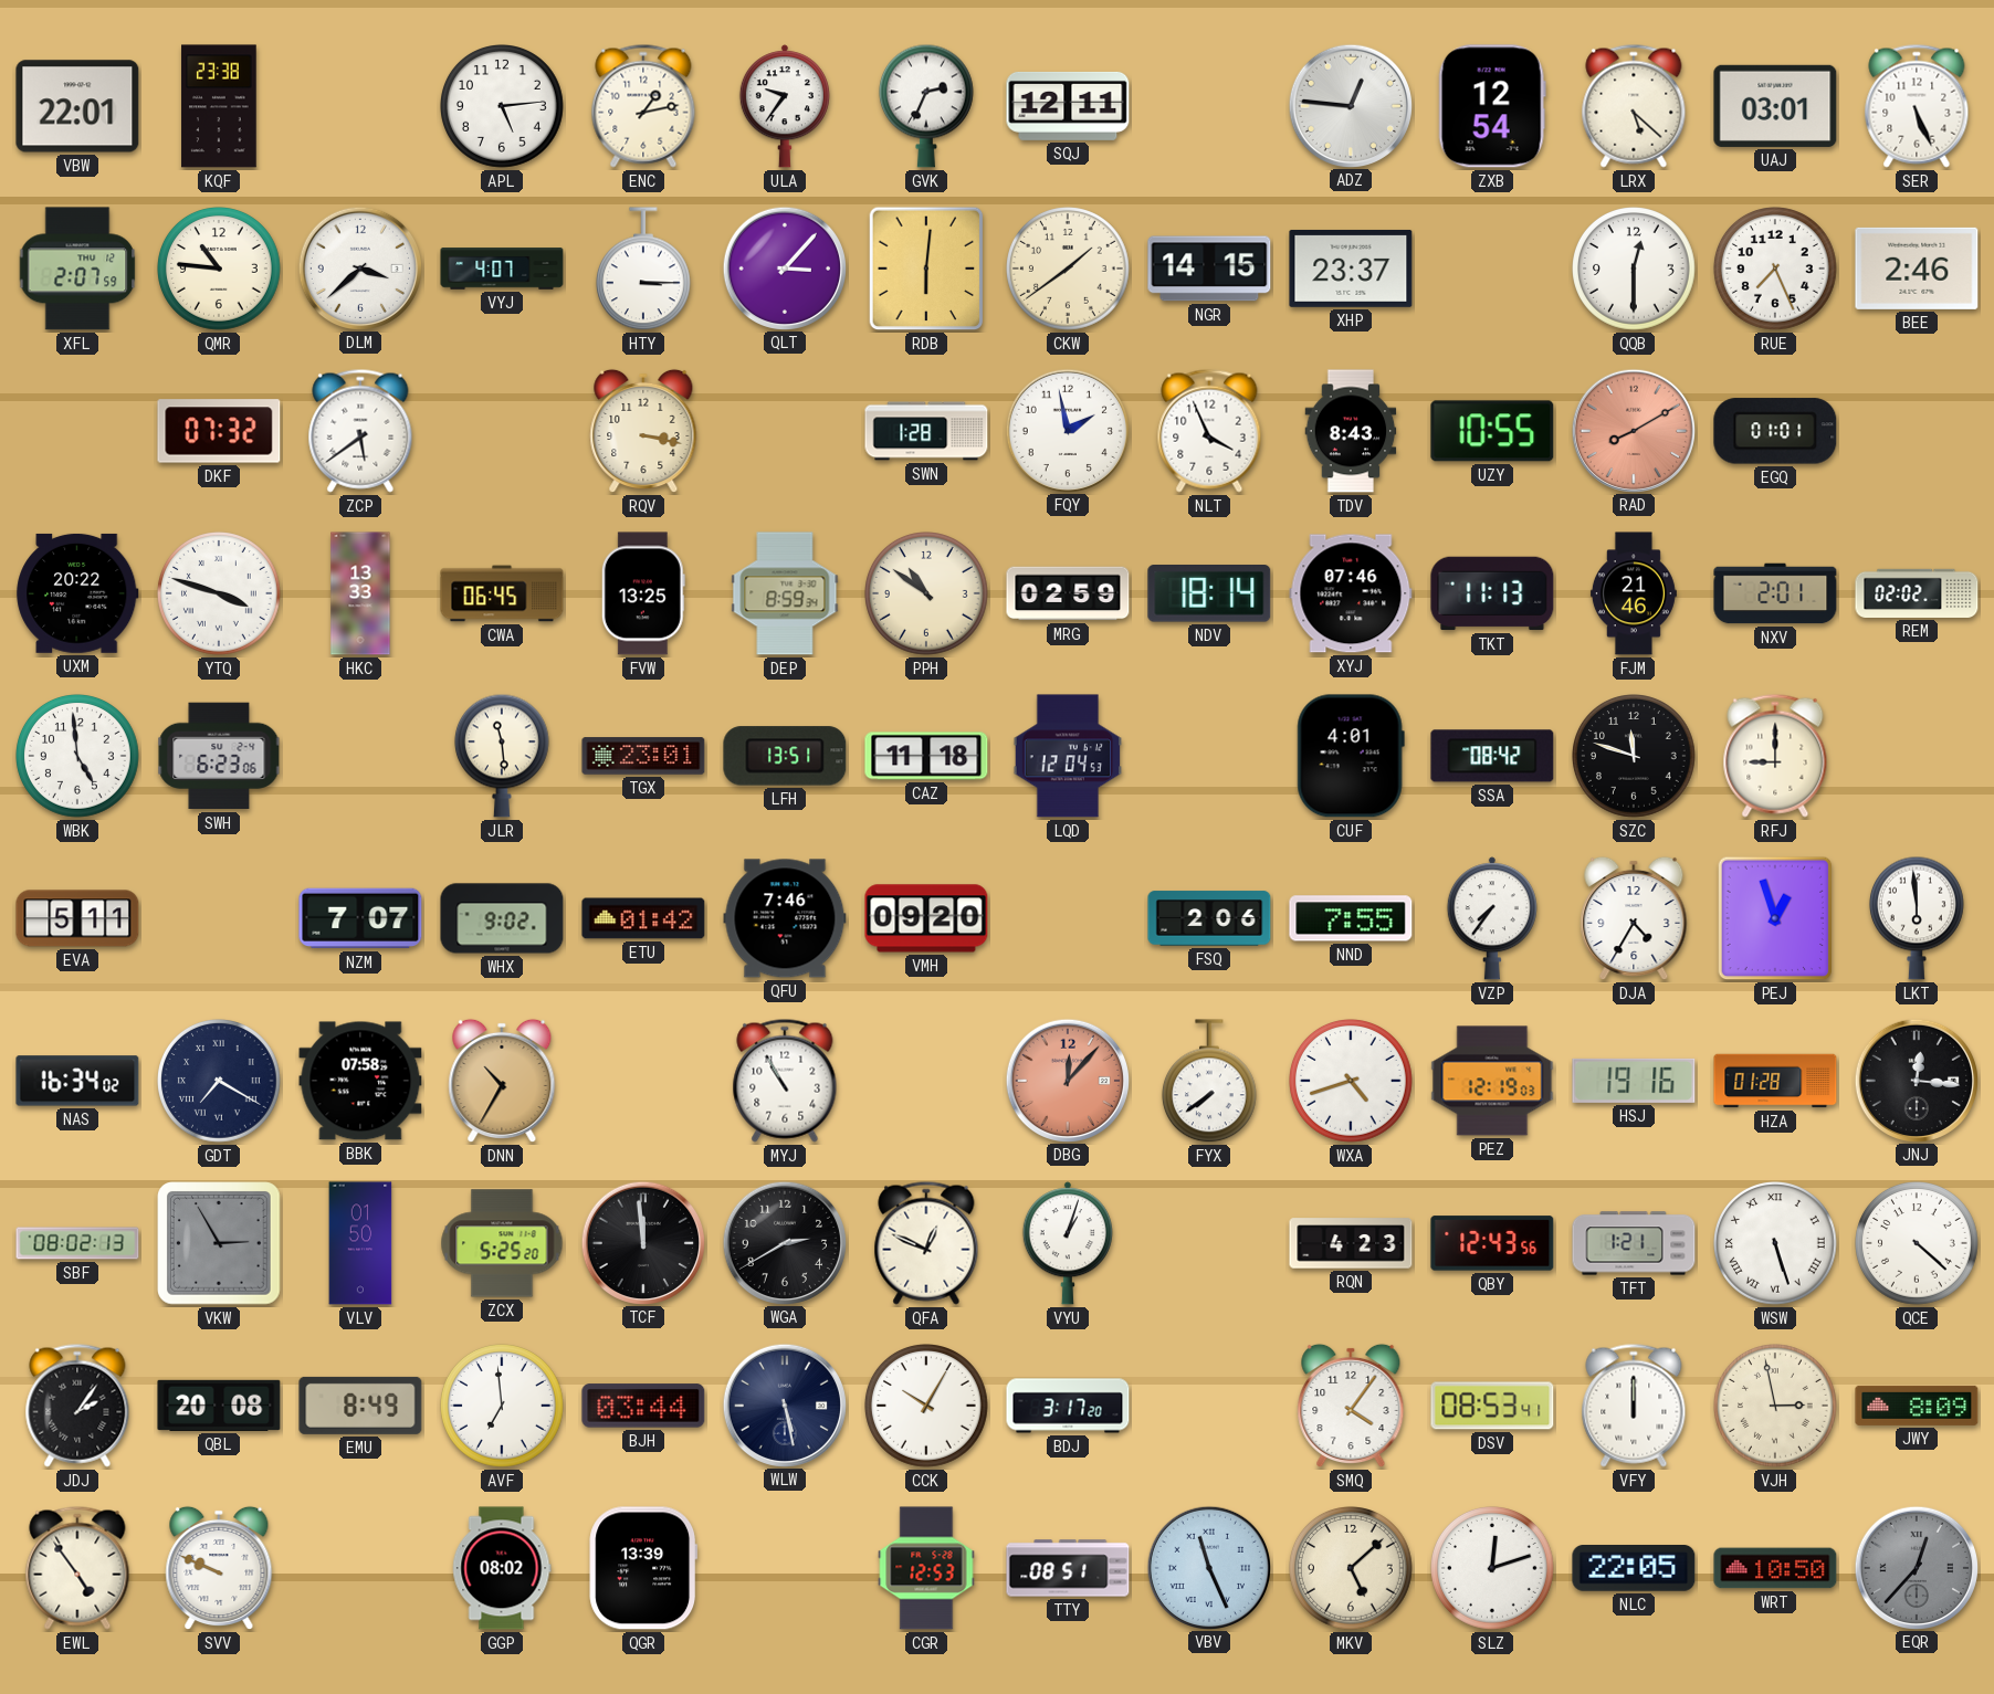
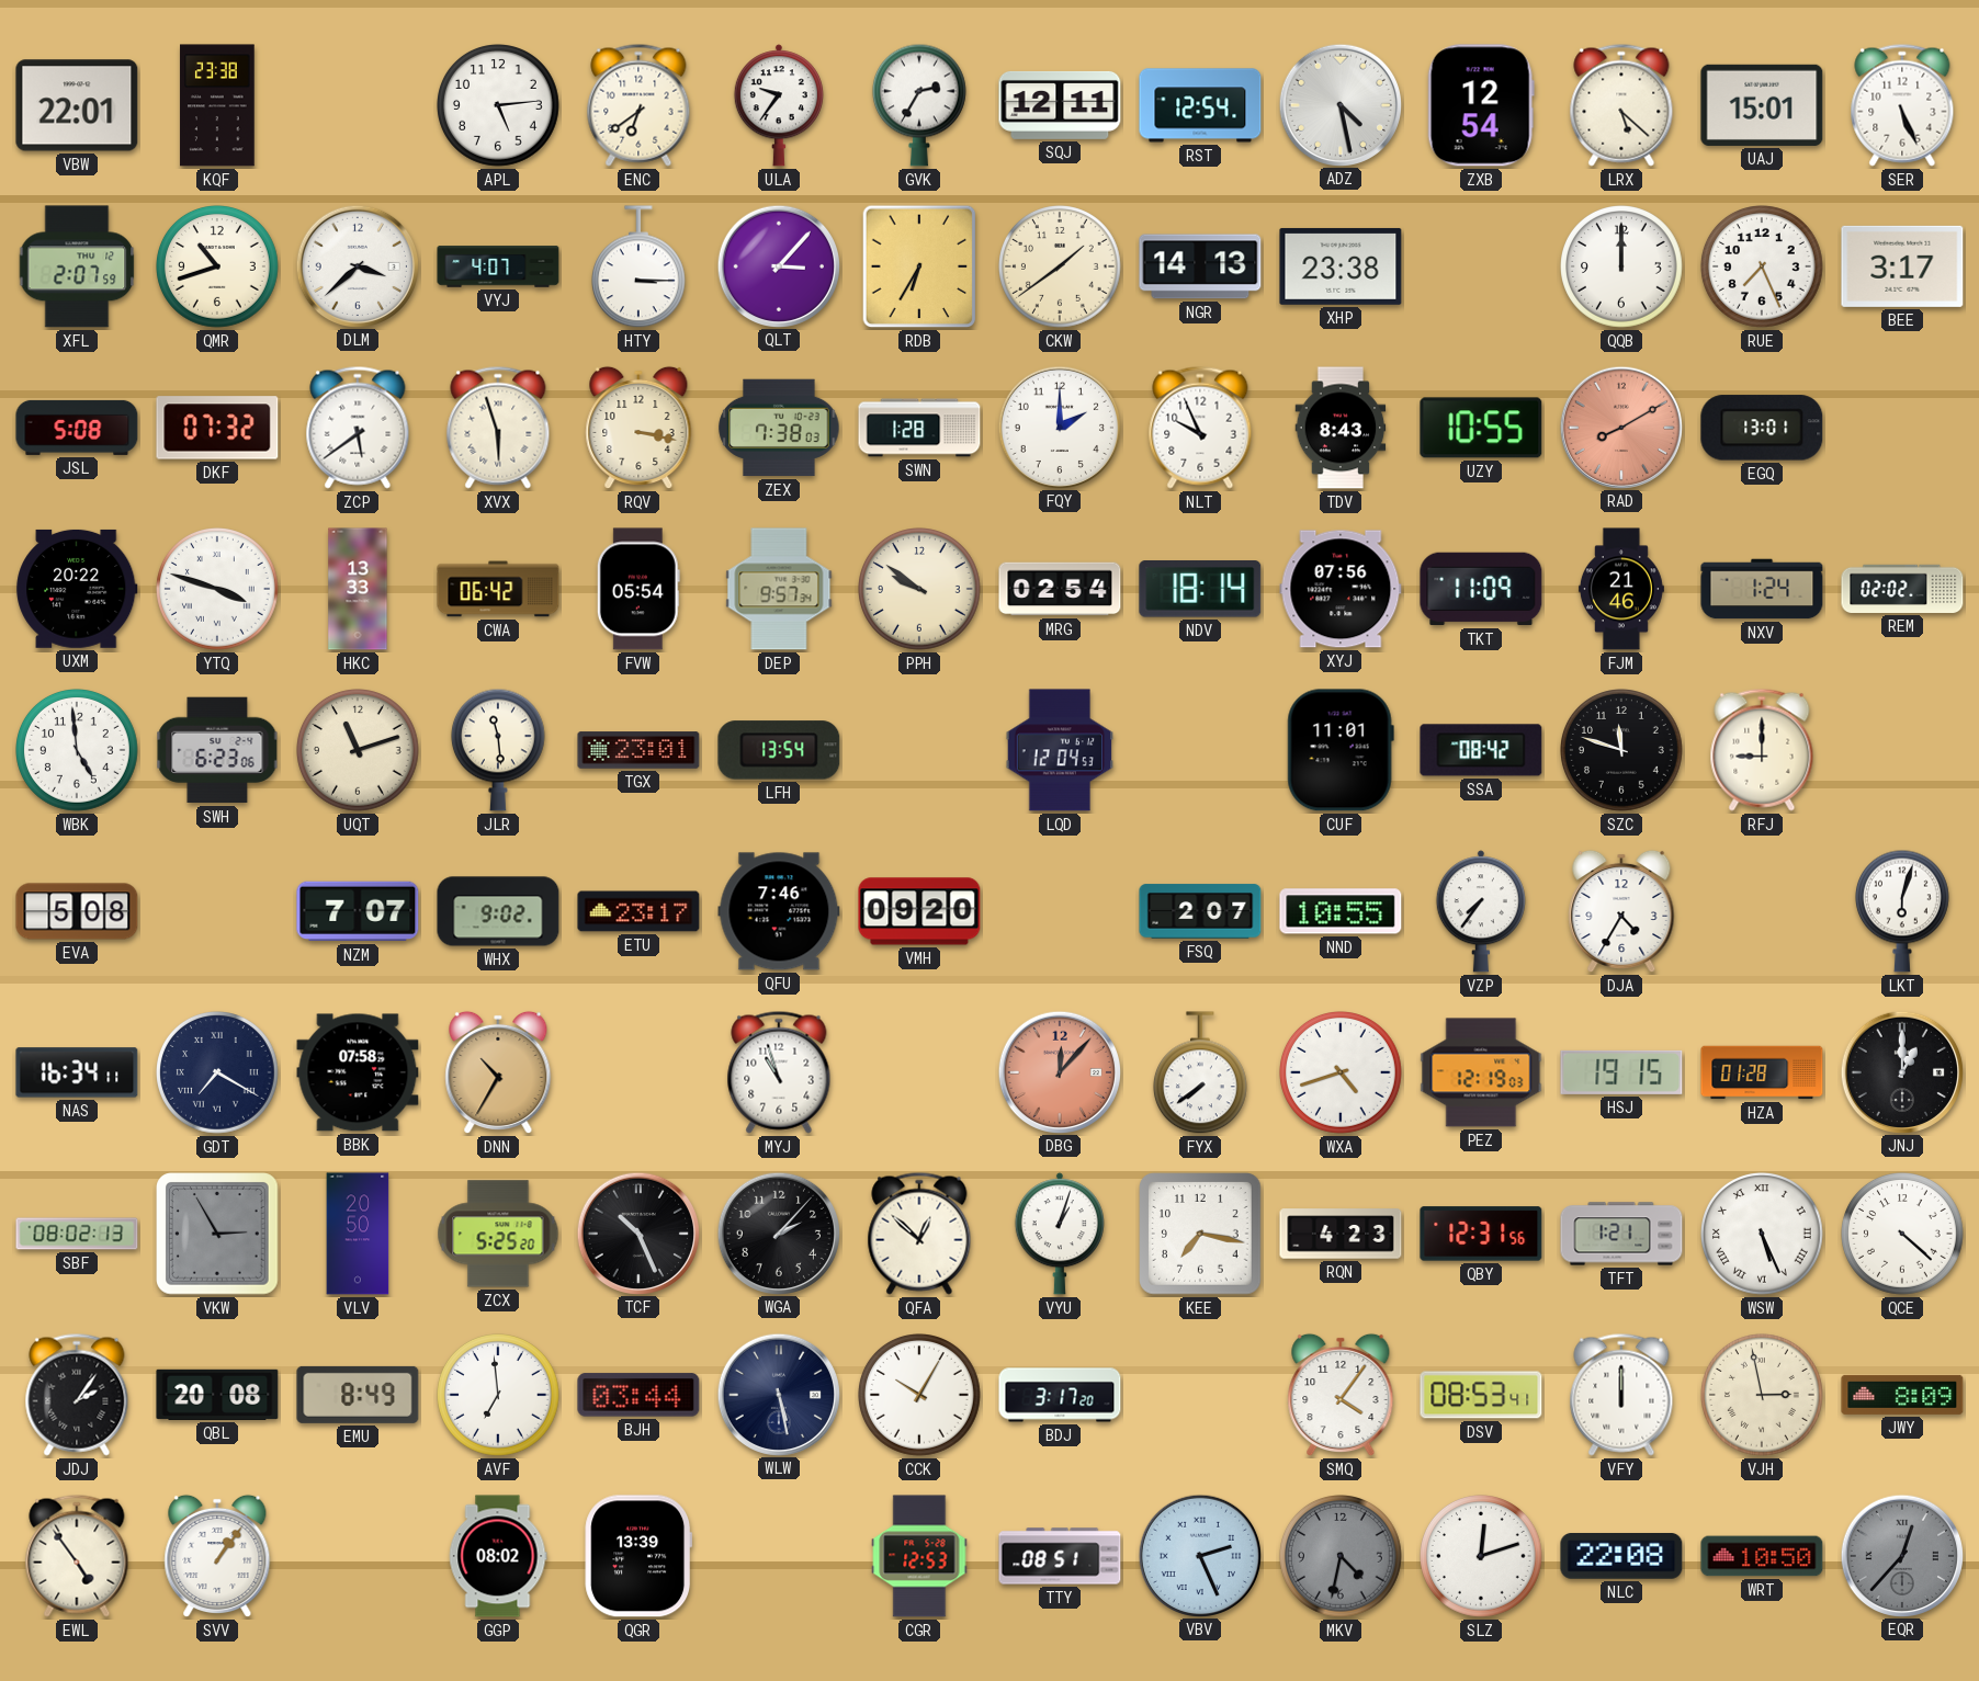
ENC: 1:13 -> 6:39
GVK: 2:34 -> 2:35
RST: none -> 12:54
ADZ: 12:46 -> 4:28
UAJ: 03:01 -> 15:01
QMR: 10:46 -> 10:42
RDB: 6:01 -> 6:35
NGR: 14:15 -> 14:13
XHP: 23:37 -> 23:38
QQB: 12:30 -> 12:00
BEE: 2:46 -> 3:17
JSL: none -> 5:08
XVX: none -> 5:57
ZEX: none -> 7:38
FQY: 1:58 -> 2:00
NLT: 3:56 -> 9:56
EGQ: 01:01 -> 13:01
CWA: 06:45 -> 06:42
FVW: 13:25 -> 05:54
DEP: 8:59 -> 9:57
PPH: 10:51 -> 9:51
MRG: 02:59 -> 02:54
XYJ: 07:46 -> 07:56
TKT: 11:13 -> 11:09
NXV: 2:01 -> 1:24
UQT: none -> 11:12
LFH: 13:51 -> 13:54
CAZ: 11:18 -> none
CUF: 4:01 -> 11:01
EVA: 5:11 -> 5:08
ETU: 01:42 -> 23:17
FSQ: 2:06 -> 2:07
NND: 7:55 -> 10:55
PEJ: 12:57 -> none
LKT: 5:59 -> 6:03
NAS: 16:34:02 -> 16:34:11
MYJ: 10:55 -> 10:57
HSJ: 19:16 -> 19:15
JNJ: 12:16 -> 1:00
VLV: 01:50 -> 20:50
TCF: 11:59 -> 10:26
WGA: 2:40 -> 2:07
QFA: 12:49 -> 12:52
KEE: none -> 7:17
QBY: 12:43 -> 12:31
WSW: 5:27 -> 5:26
SVV: 9:49 -> 1:06
VBV: 11:26 -> 2:26
MKV: 5:08 -> 4:32
MKV dial: cream -> grey
NLC: 22:05 -> 22:08
